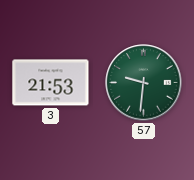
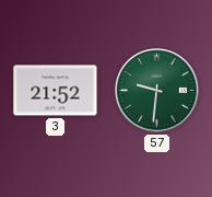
3: 21:53 -> 21:52
